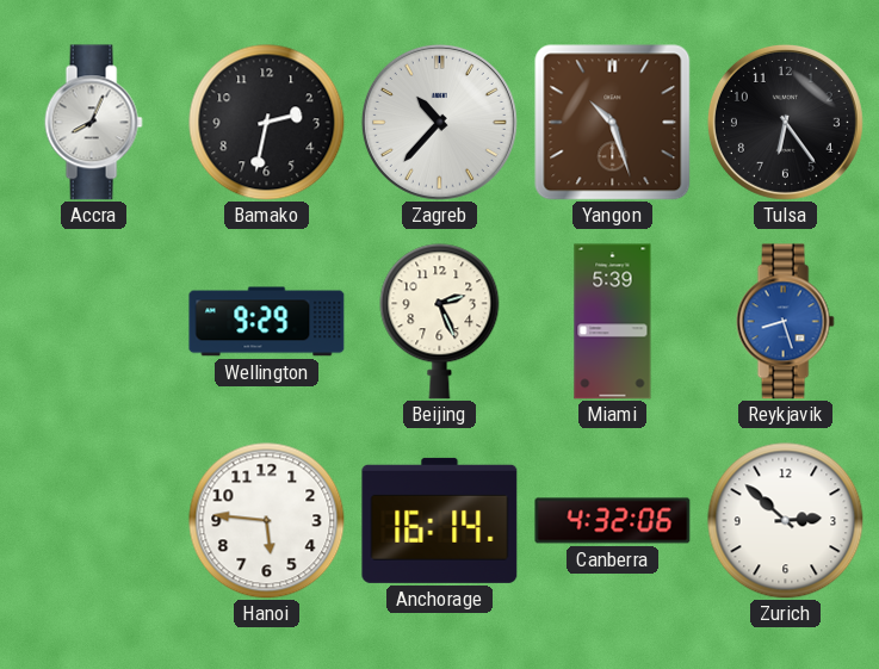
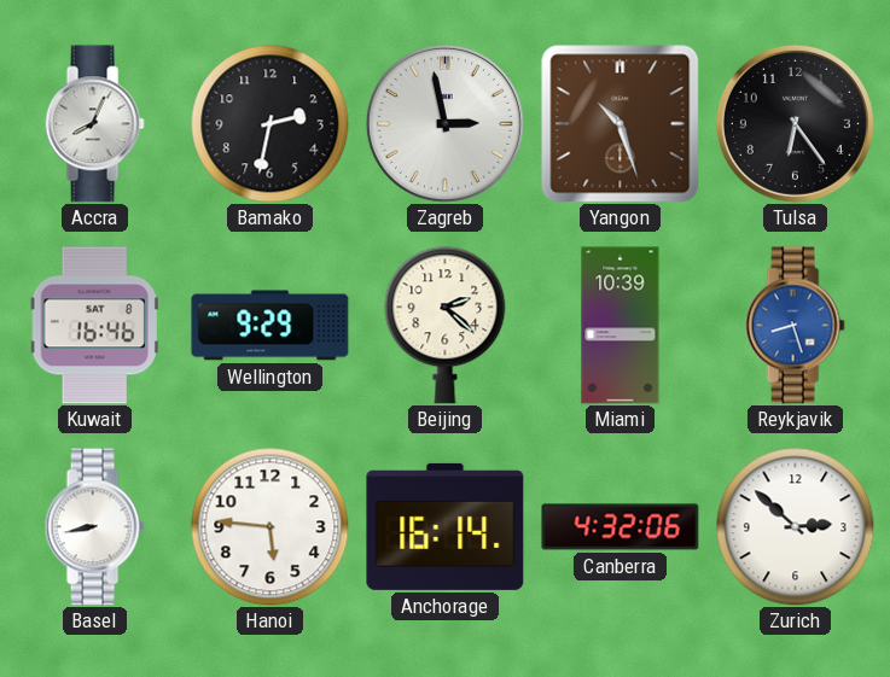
Zagreb: 10:37 -> 2:58
Kuwait: none -> 16:46
Beijing: 2:26 -> 2:22
Miami: 5:39 -> 10:39
Basel: none -> 8:43
